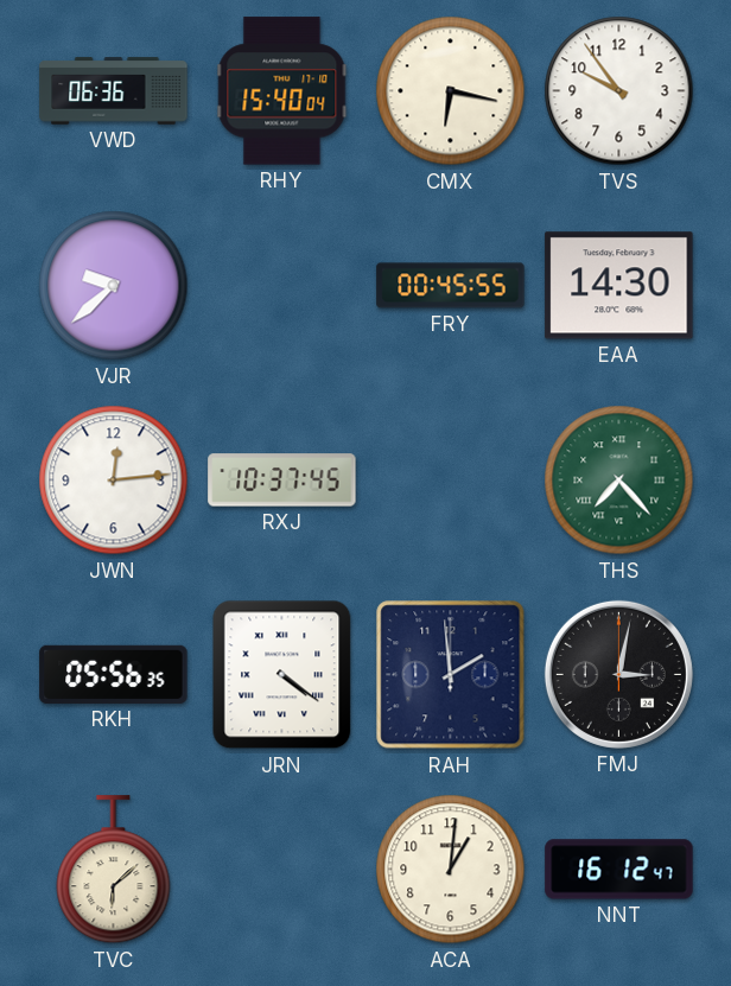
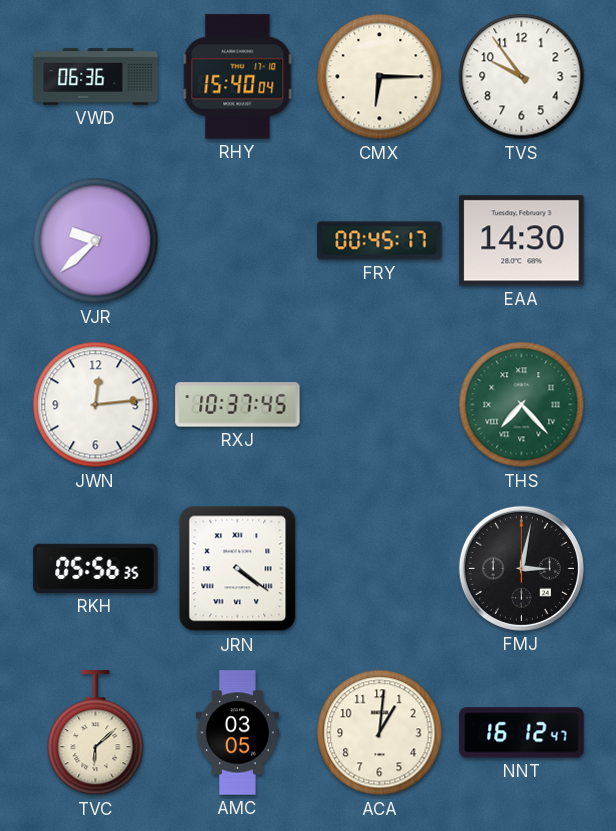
CMX: 6:17 -> 6:15
FRY: 00:45:55 -> 00:45:17
RAH: 1:59 -> none
AMC: none -> 03:05
